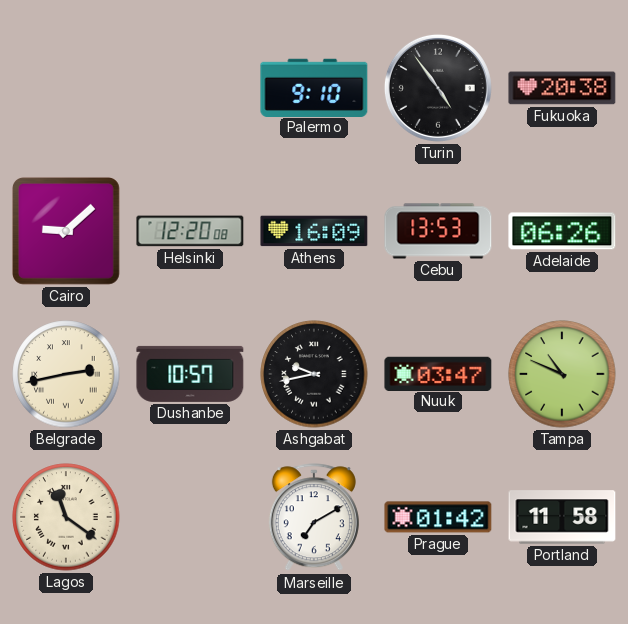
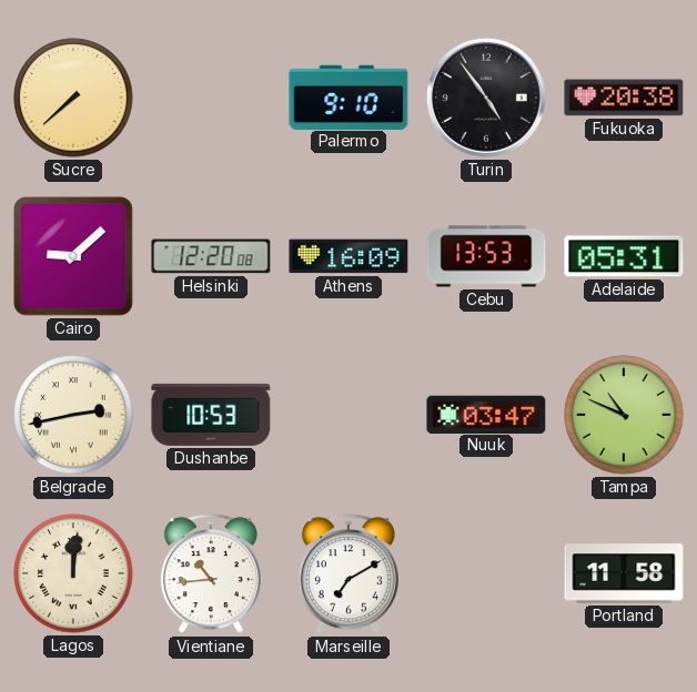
Sucre: none -> 7:38
Adelaide: 06:26 -> 05:31
Dushanbe: 10:57 -> 10:53
Ashgabat: 9:43 -> none
Lagos: 11:21 -> 12:01
Vientiane: none -> 10:44
Prague: 01:42 -> none
